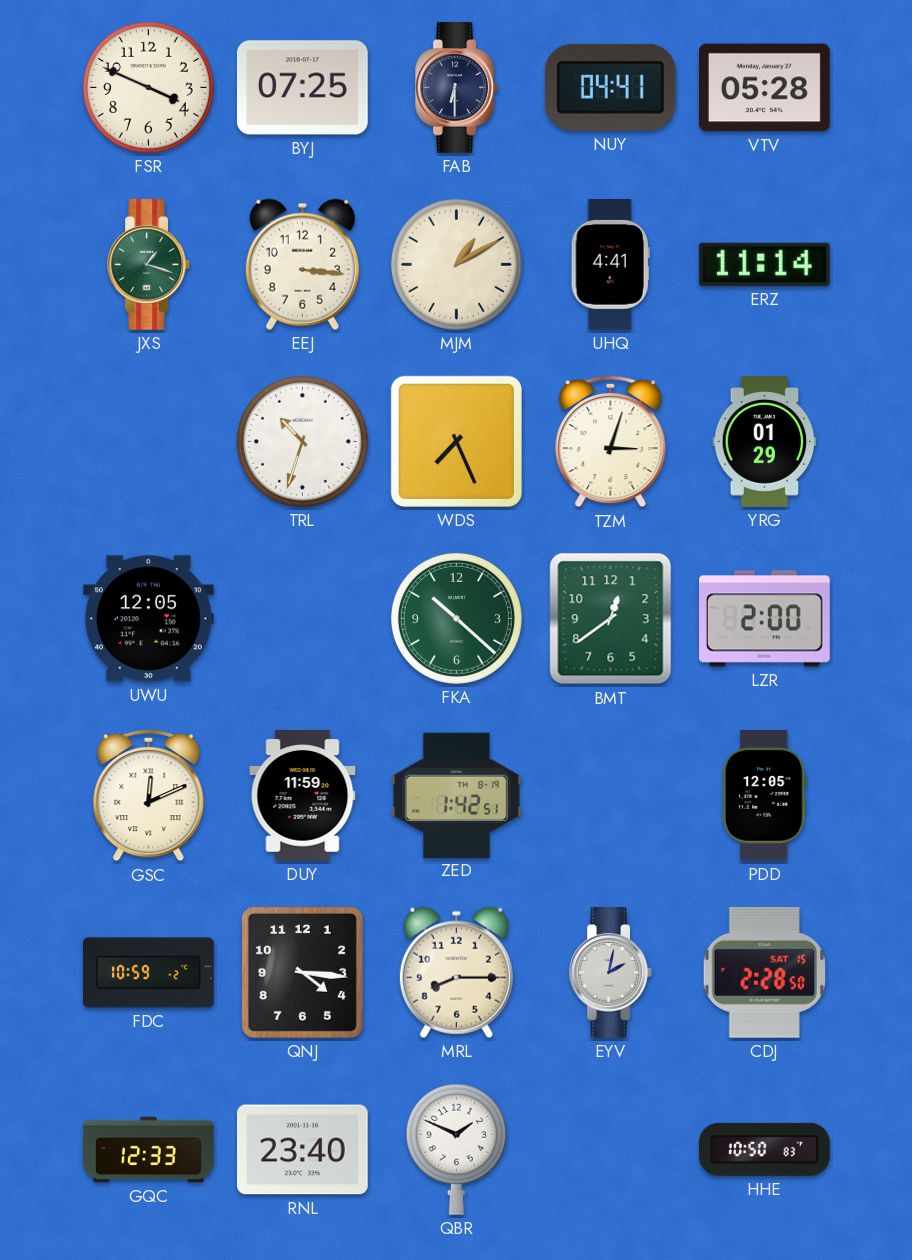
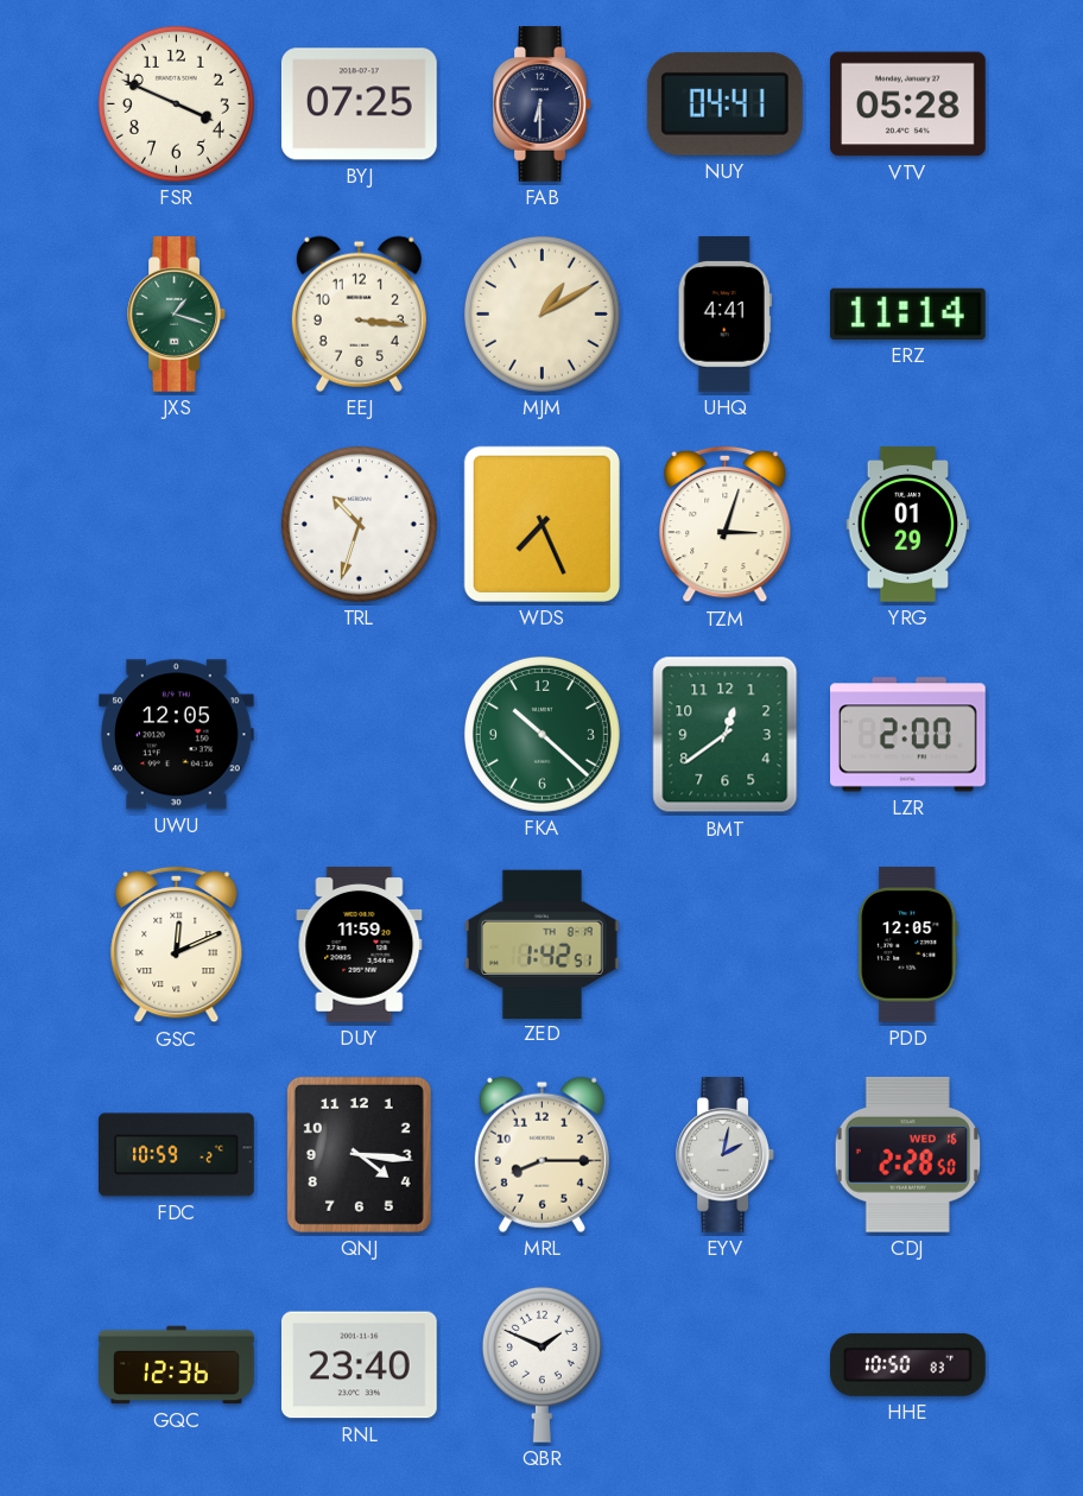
CDJ date: SAT 15 -> WED 16
GQC: 12:33 -> 12:36
